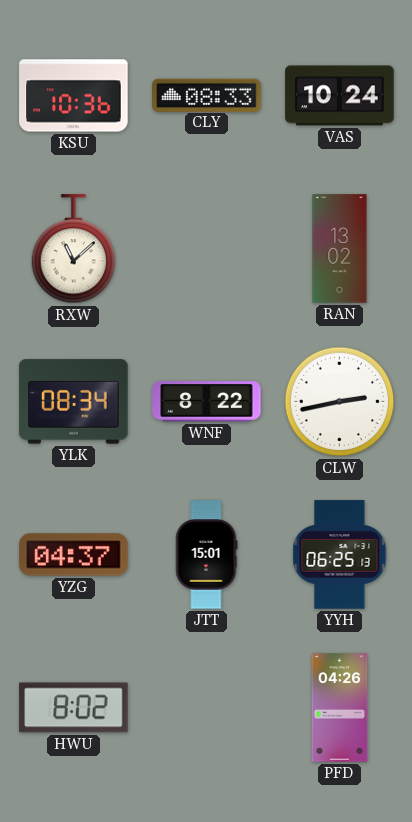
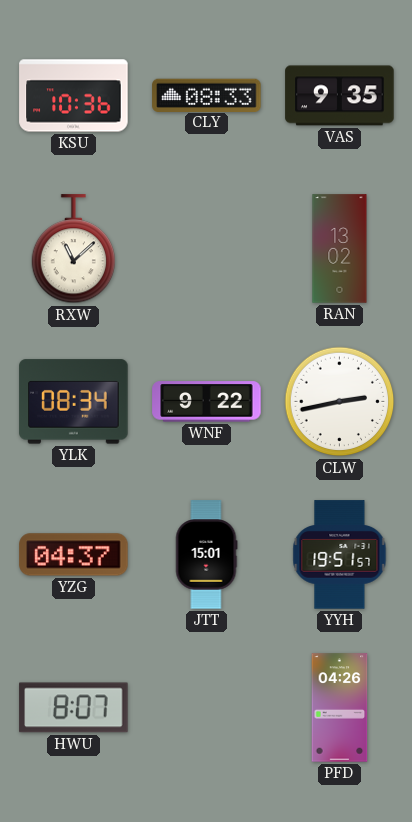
VAS: 10:24 -> 9:35
WNF: 8:22 -> 9:22
YYH: 06:25 -> 19:51
HWU: 8:02 -> 8:07
